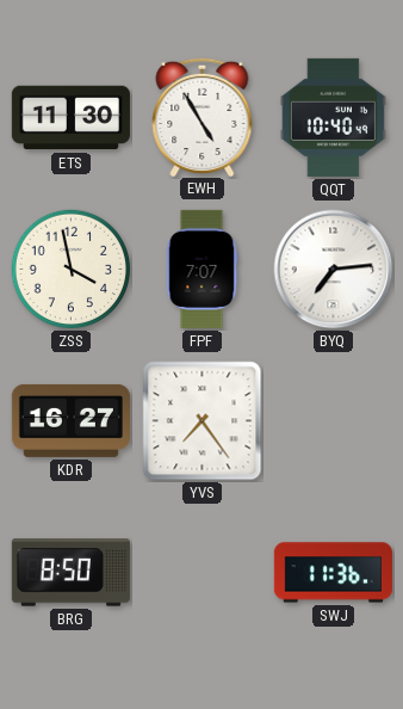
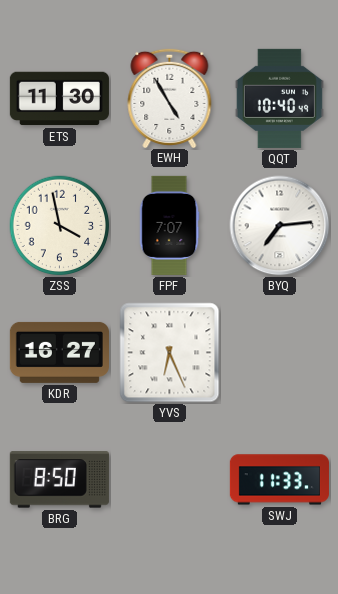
YVS: 7:24 -> 6:26
SWJ: 11:36 -> 11:33
